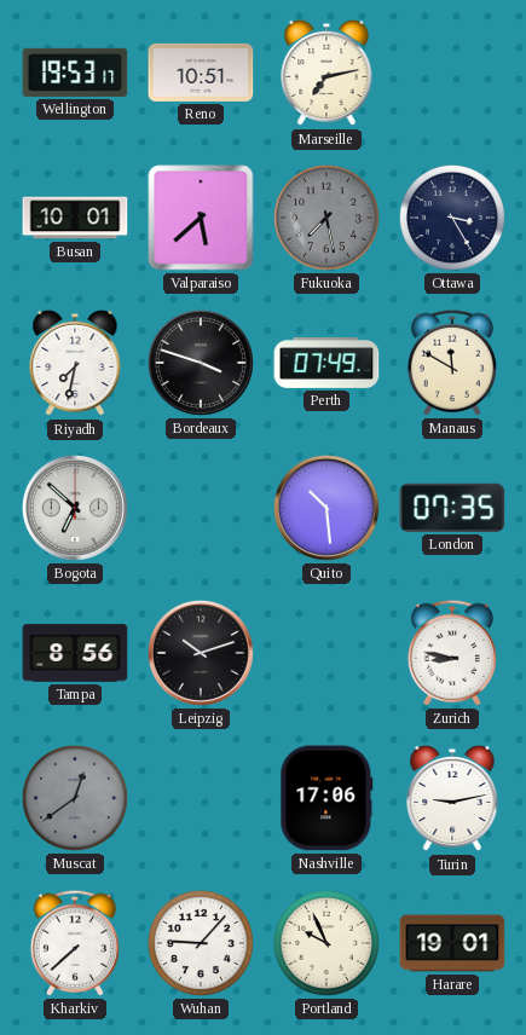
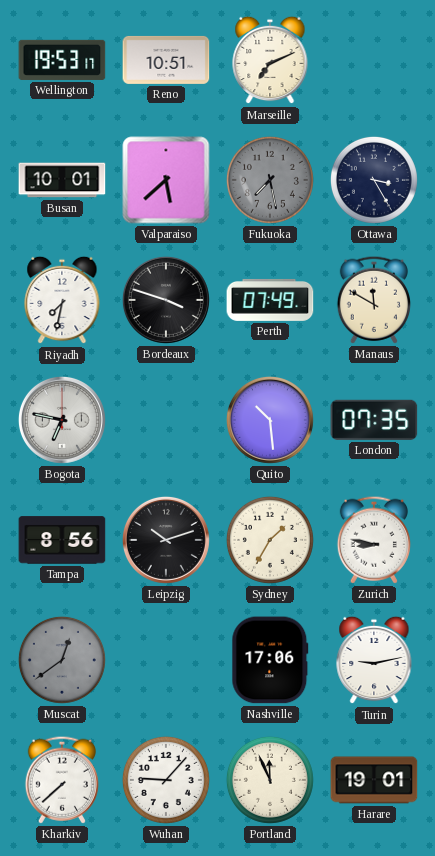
Marseille: 7:13 -> 7:11
Bogota: 6:52 -> 6:47
Sydney: none -> 1:35
Portland: 9:56 -> 11:56
